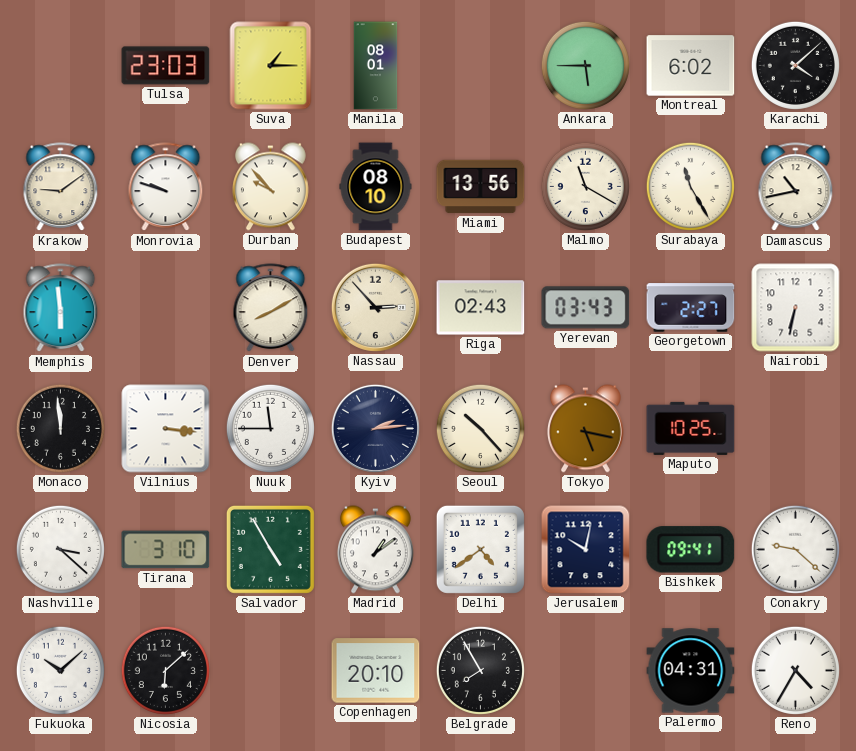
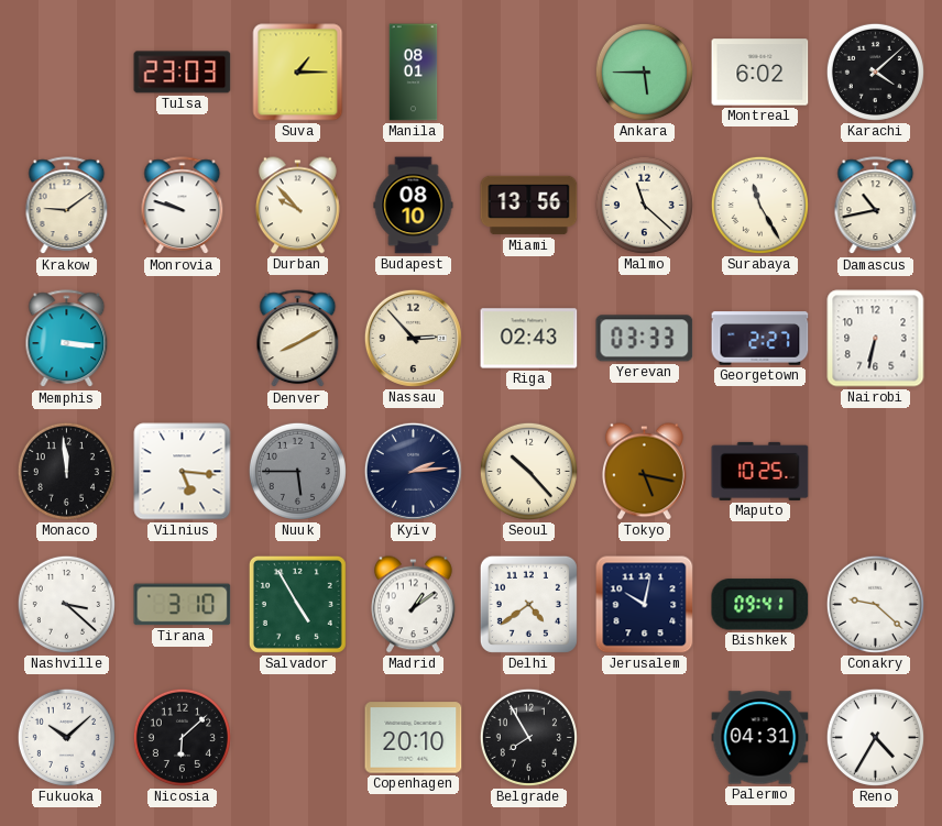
Malmo: 11:20 -> 11:22
Memphis: 5:59 -> 3:16
Yerevan: 03:43 -> 03:33
Vilnius: 3:16 -> 5:16
Nuuk: 11:45 -> 5:45
Nuuk dial: white -> grey
